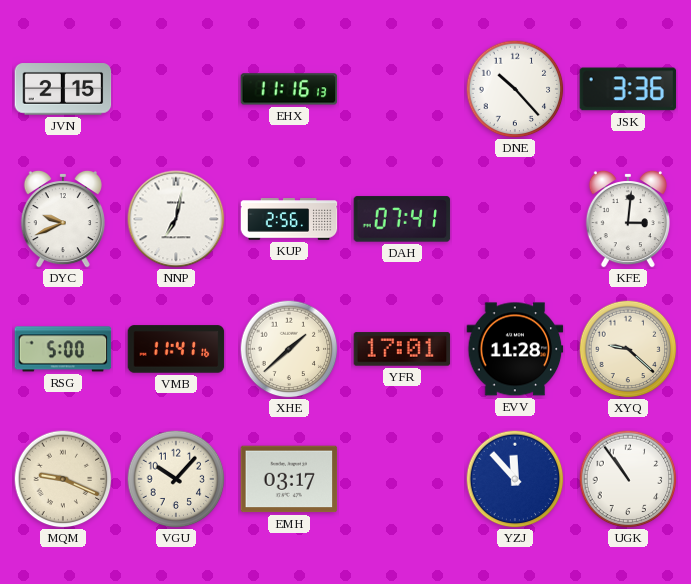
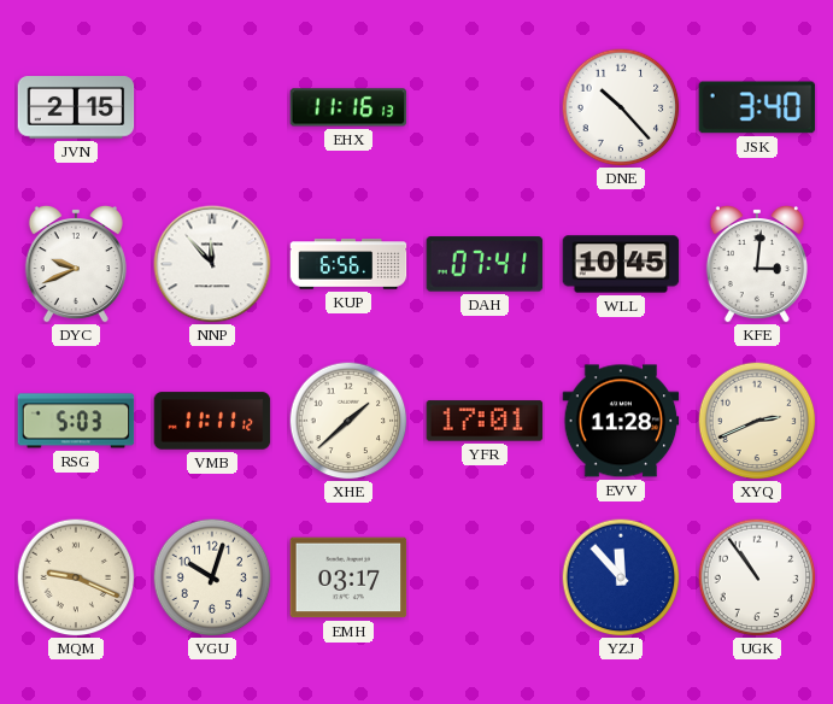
JSK: 3:36 -> 3:40
NNP: 7:02 -> 11:53
KUP: 2:56 -> 6:56
WLL: none -> 10:45
RSG: 5:00 -> 5:03
VMB: 11:41 -> 11:11
XYQ: 9:22 -> 2:41
VGU: 10:07 -> 10:03
